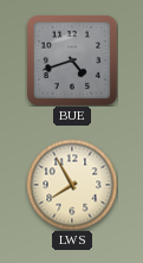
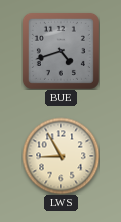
LWS: 7:55 -> 8:55
